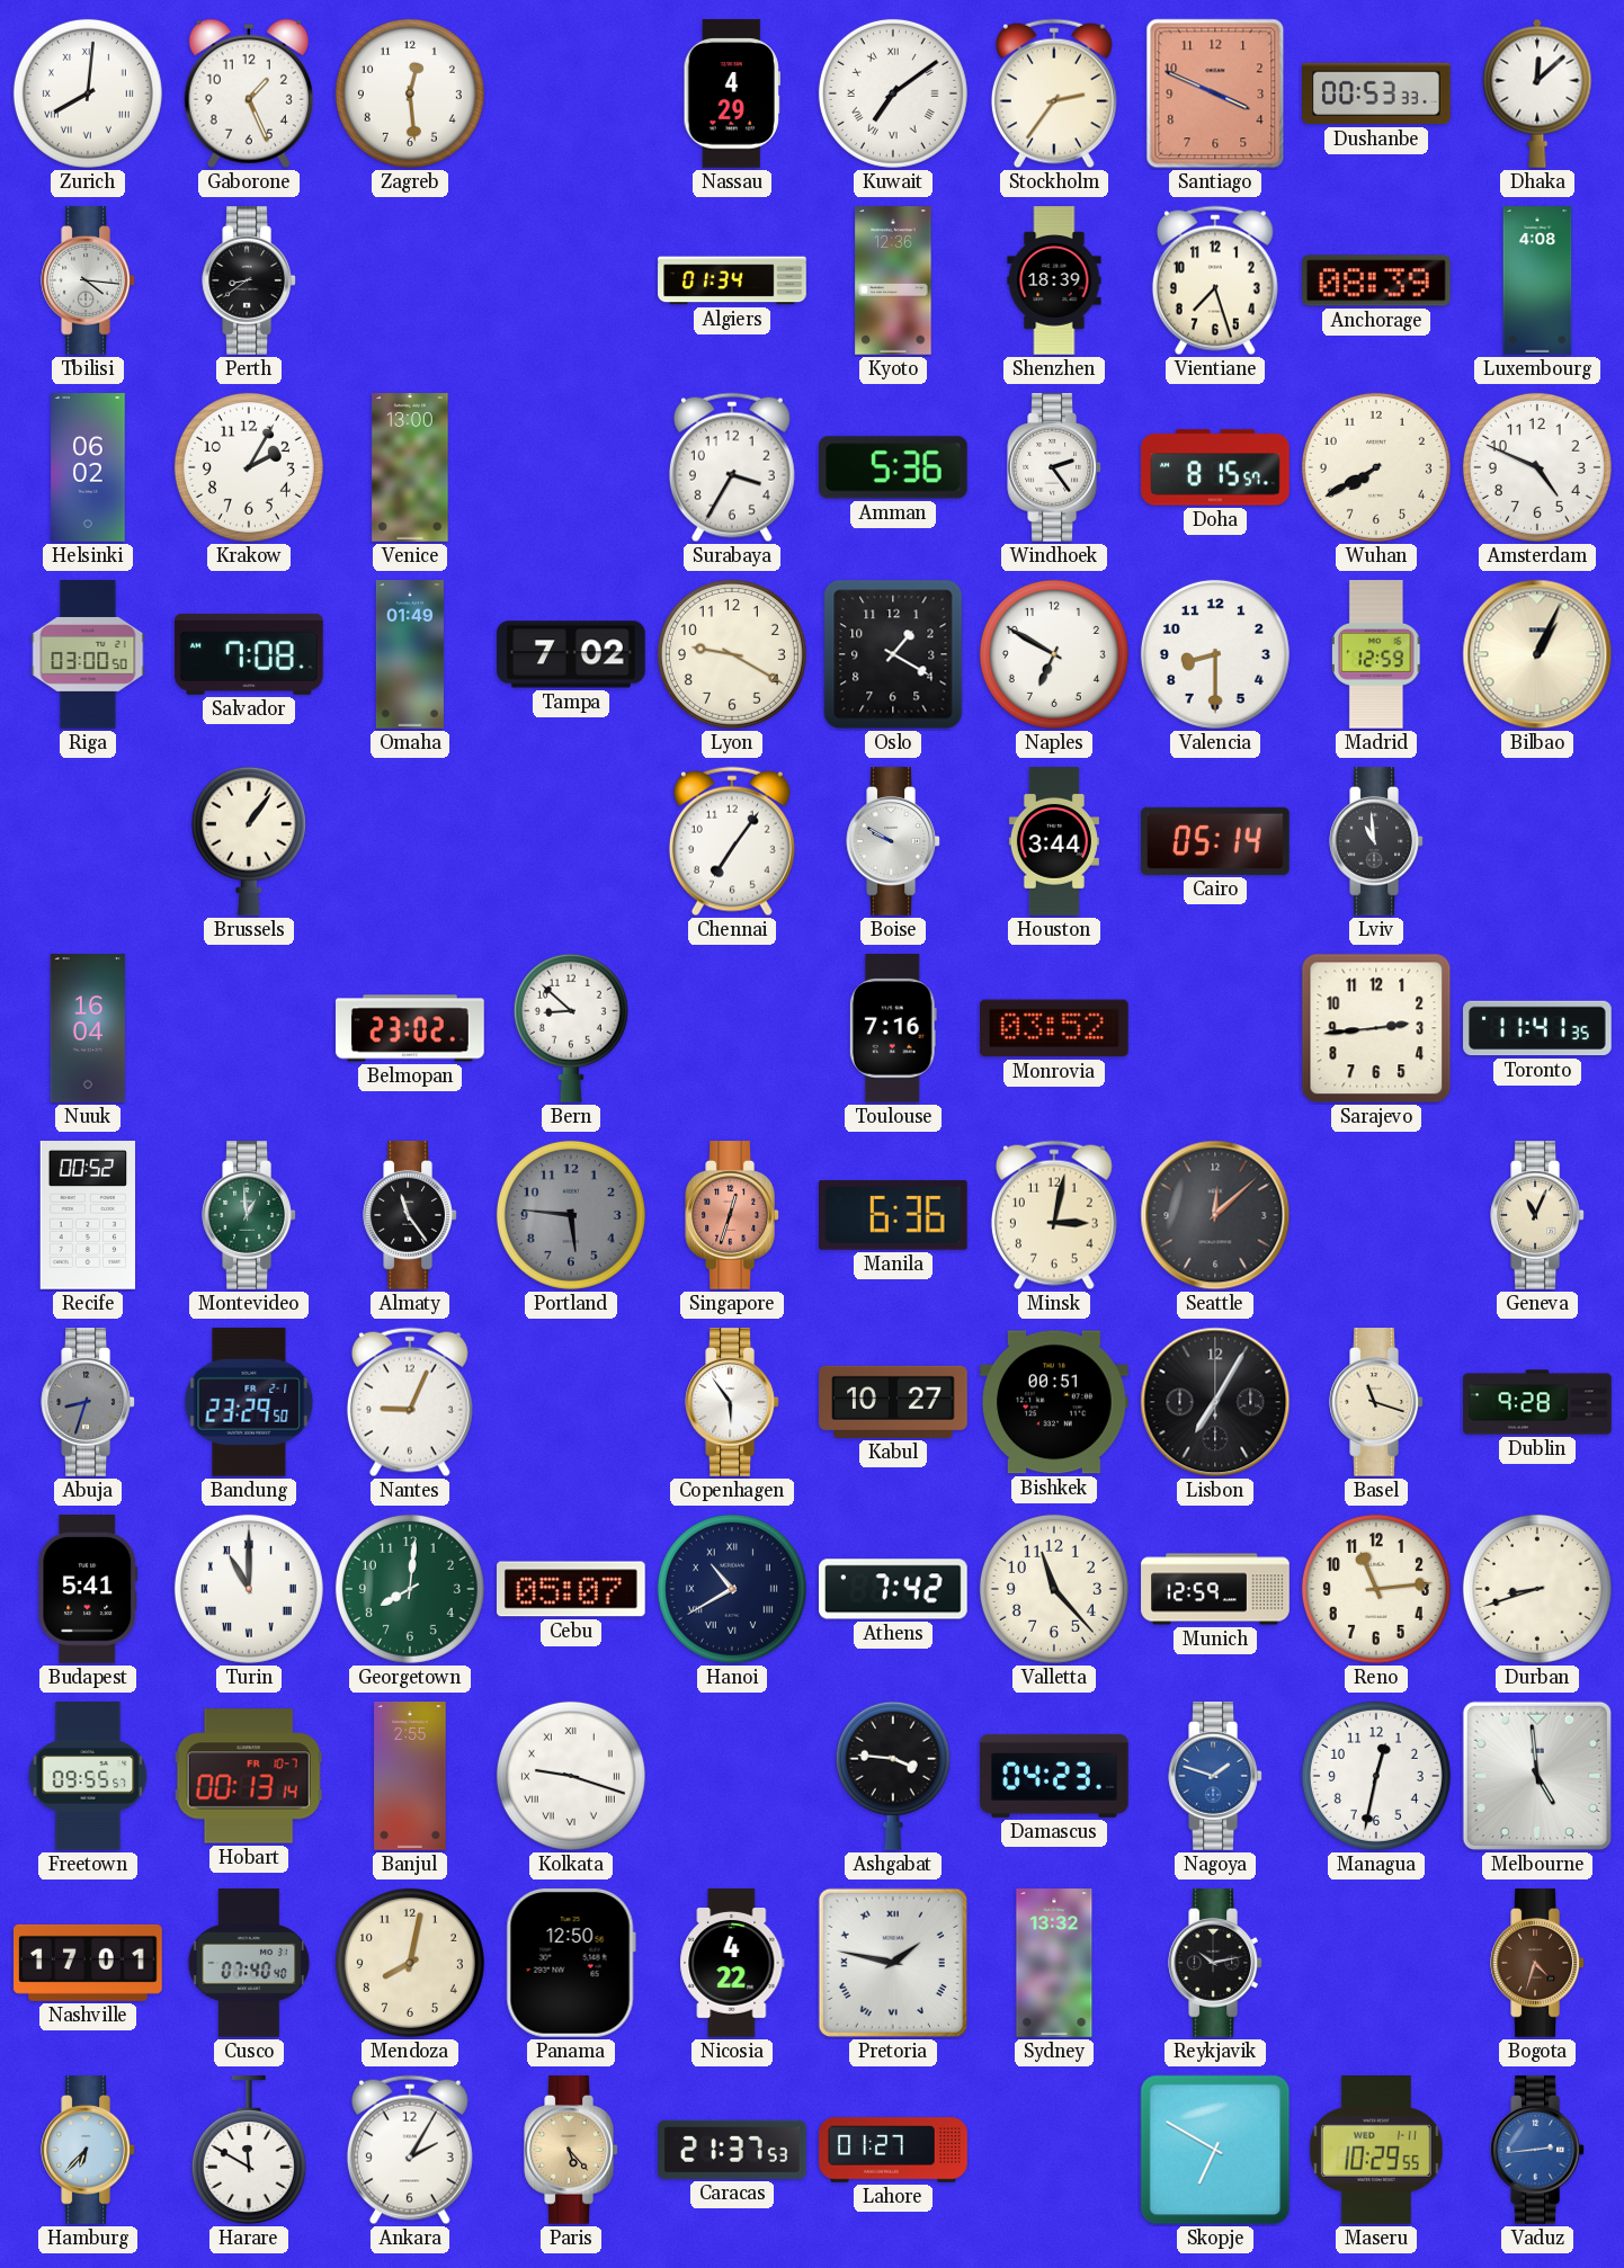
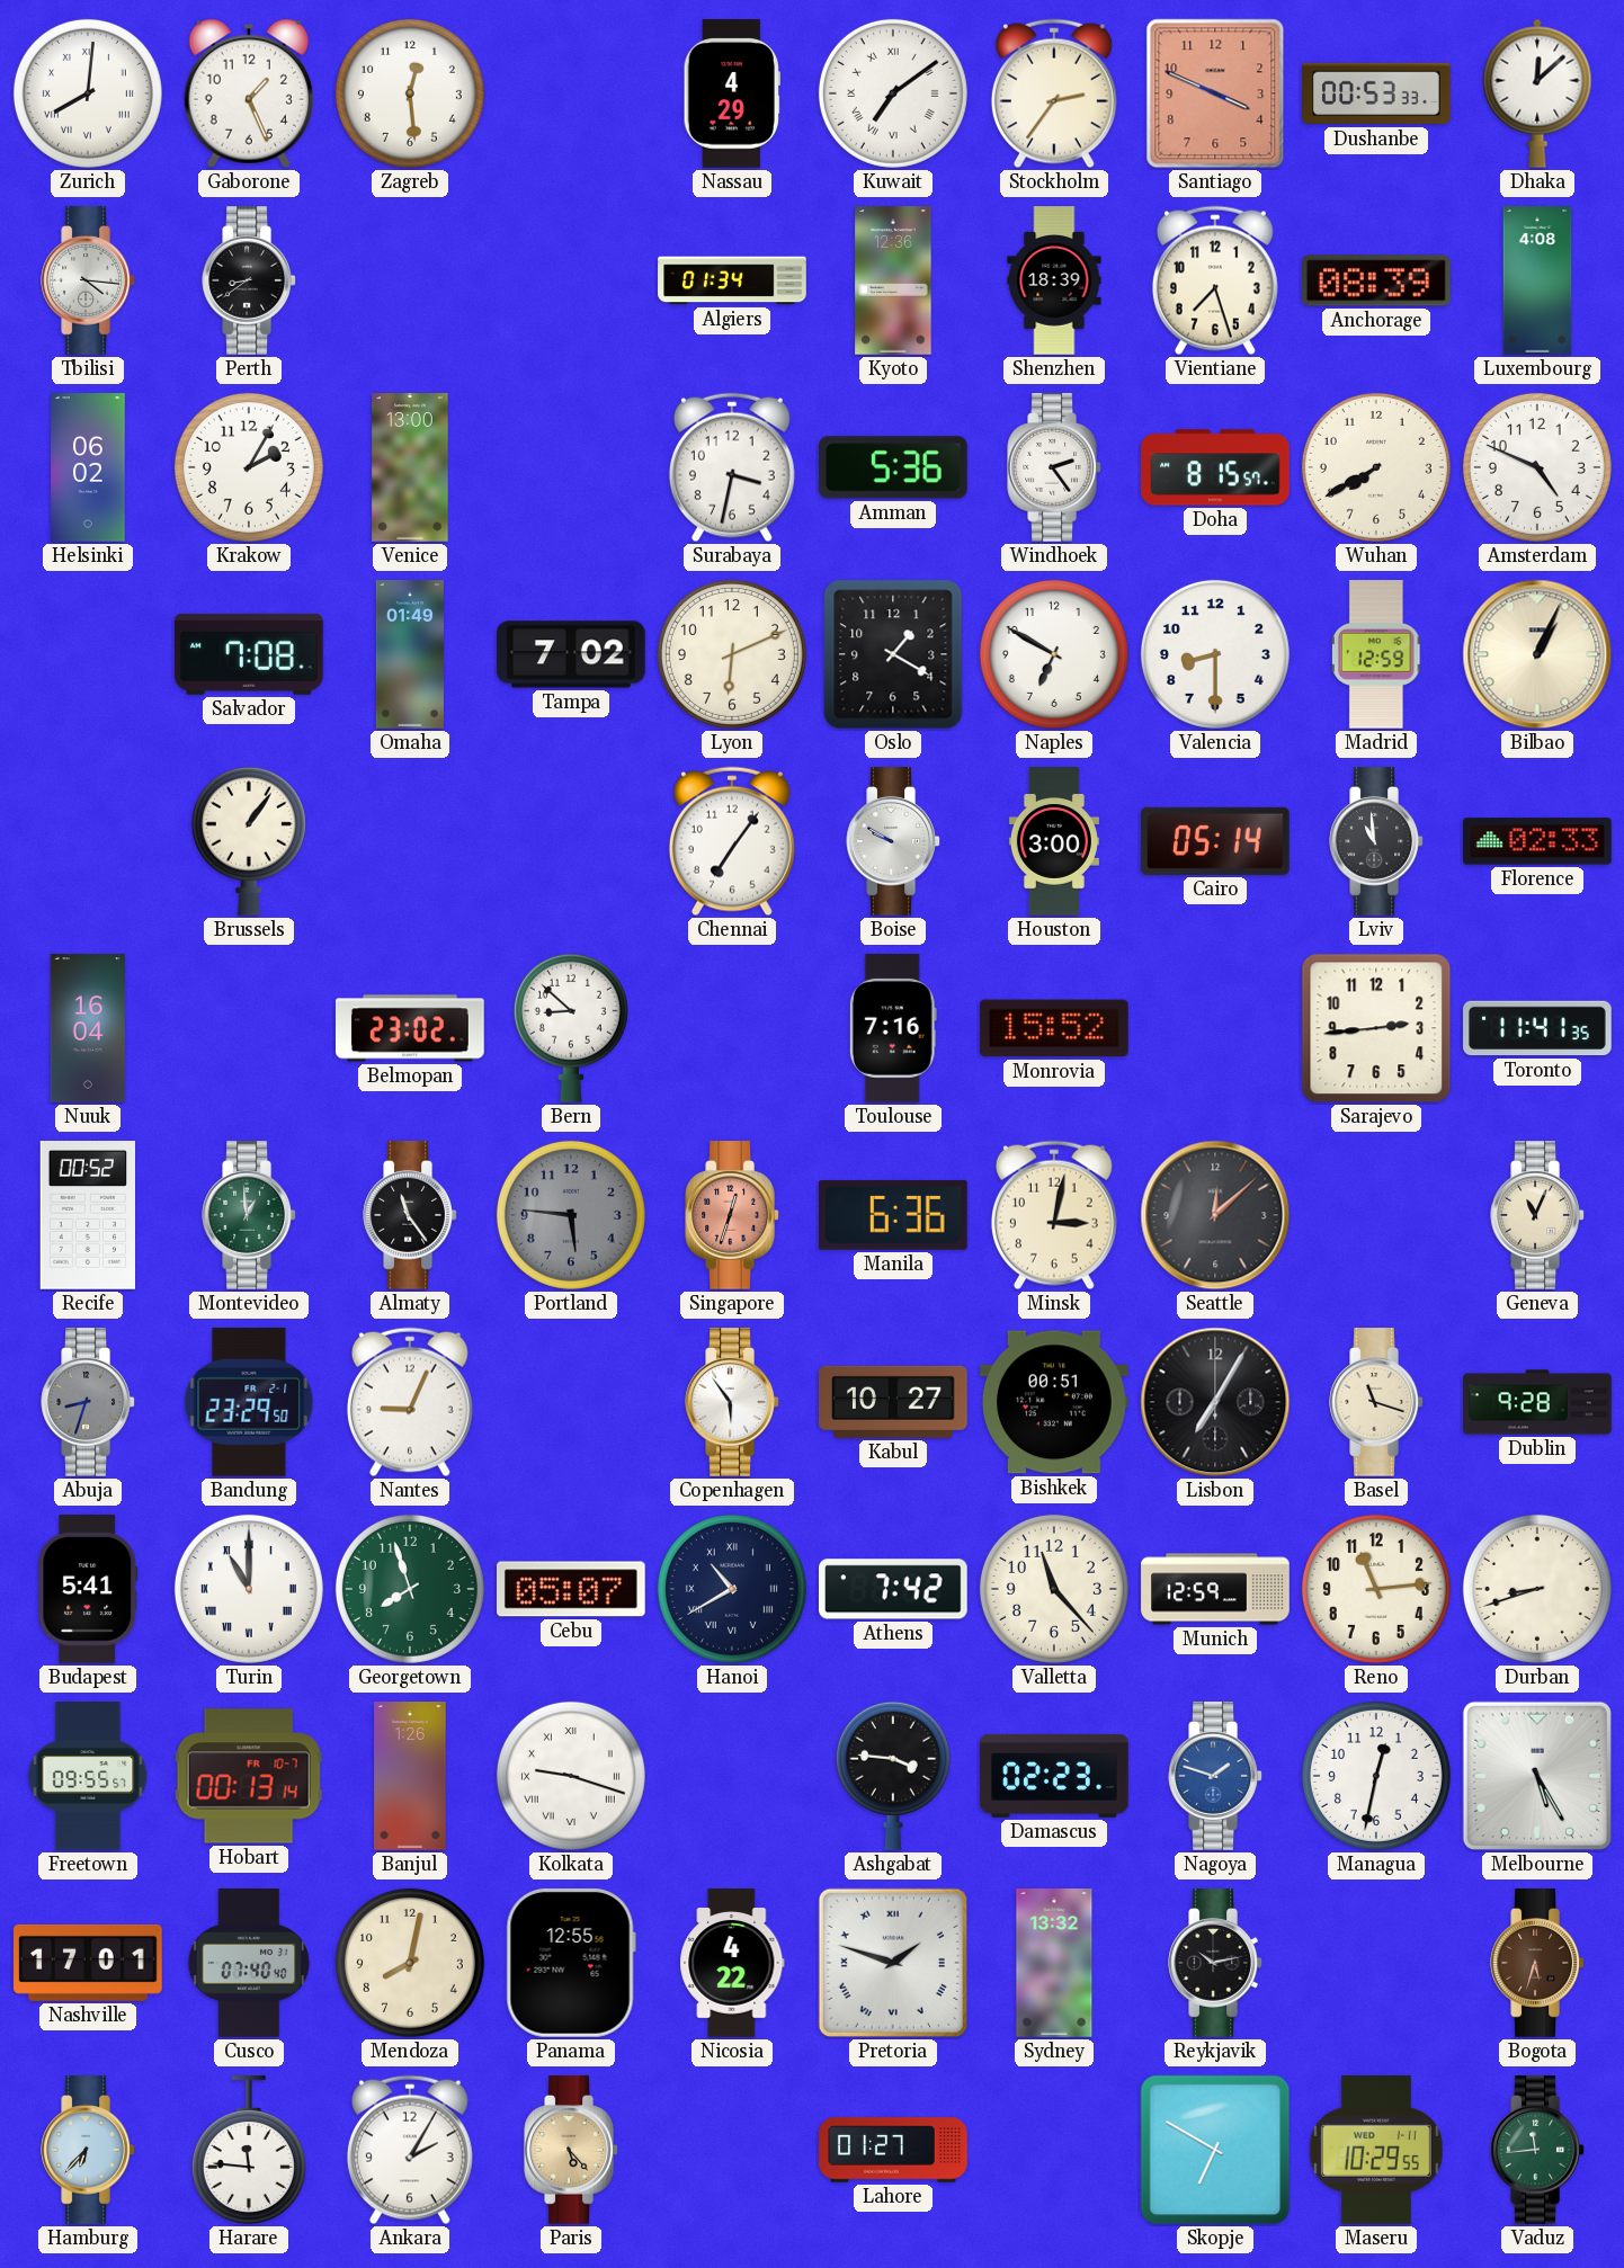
Surabaya: 3:35 -> 3:32
Riga: 03:00 -> none
Lyon: 9:20 -> 6:11
Houston: 3:44 -> 3:00
Florence: none -> 02:33
Monrovia: 03:52 -> 15:52
Georgetown: 8:01 -> 7:57
Banjul: 2:55 -> 1:26
Damascus: 04:23 -> 02:23
Melbourne: 4:59 -> 5:25
Panama: 12:50 -> 12:55
Pretoria: 1:47 -> 1:48
Bogota: 4:33 -> 5:33
Harare: 11:50 -> 11:46
Caracas: 21:37 -> none
Vaduz: 2:44 -> 11:44
Vaduz dial: blue -> green
